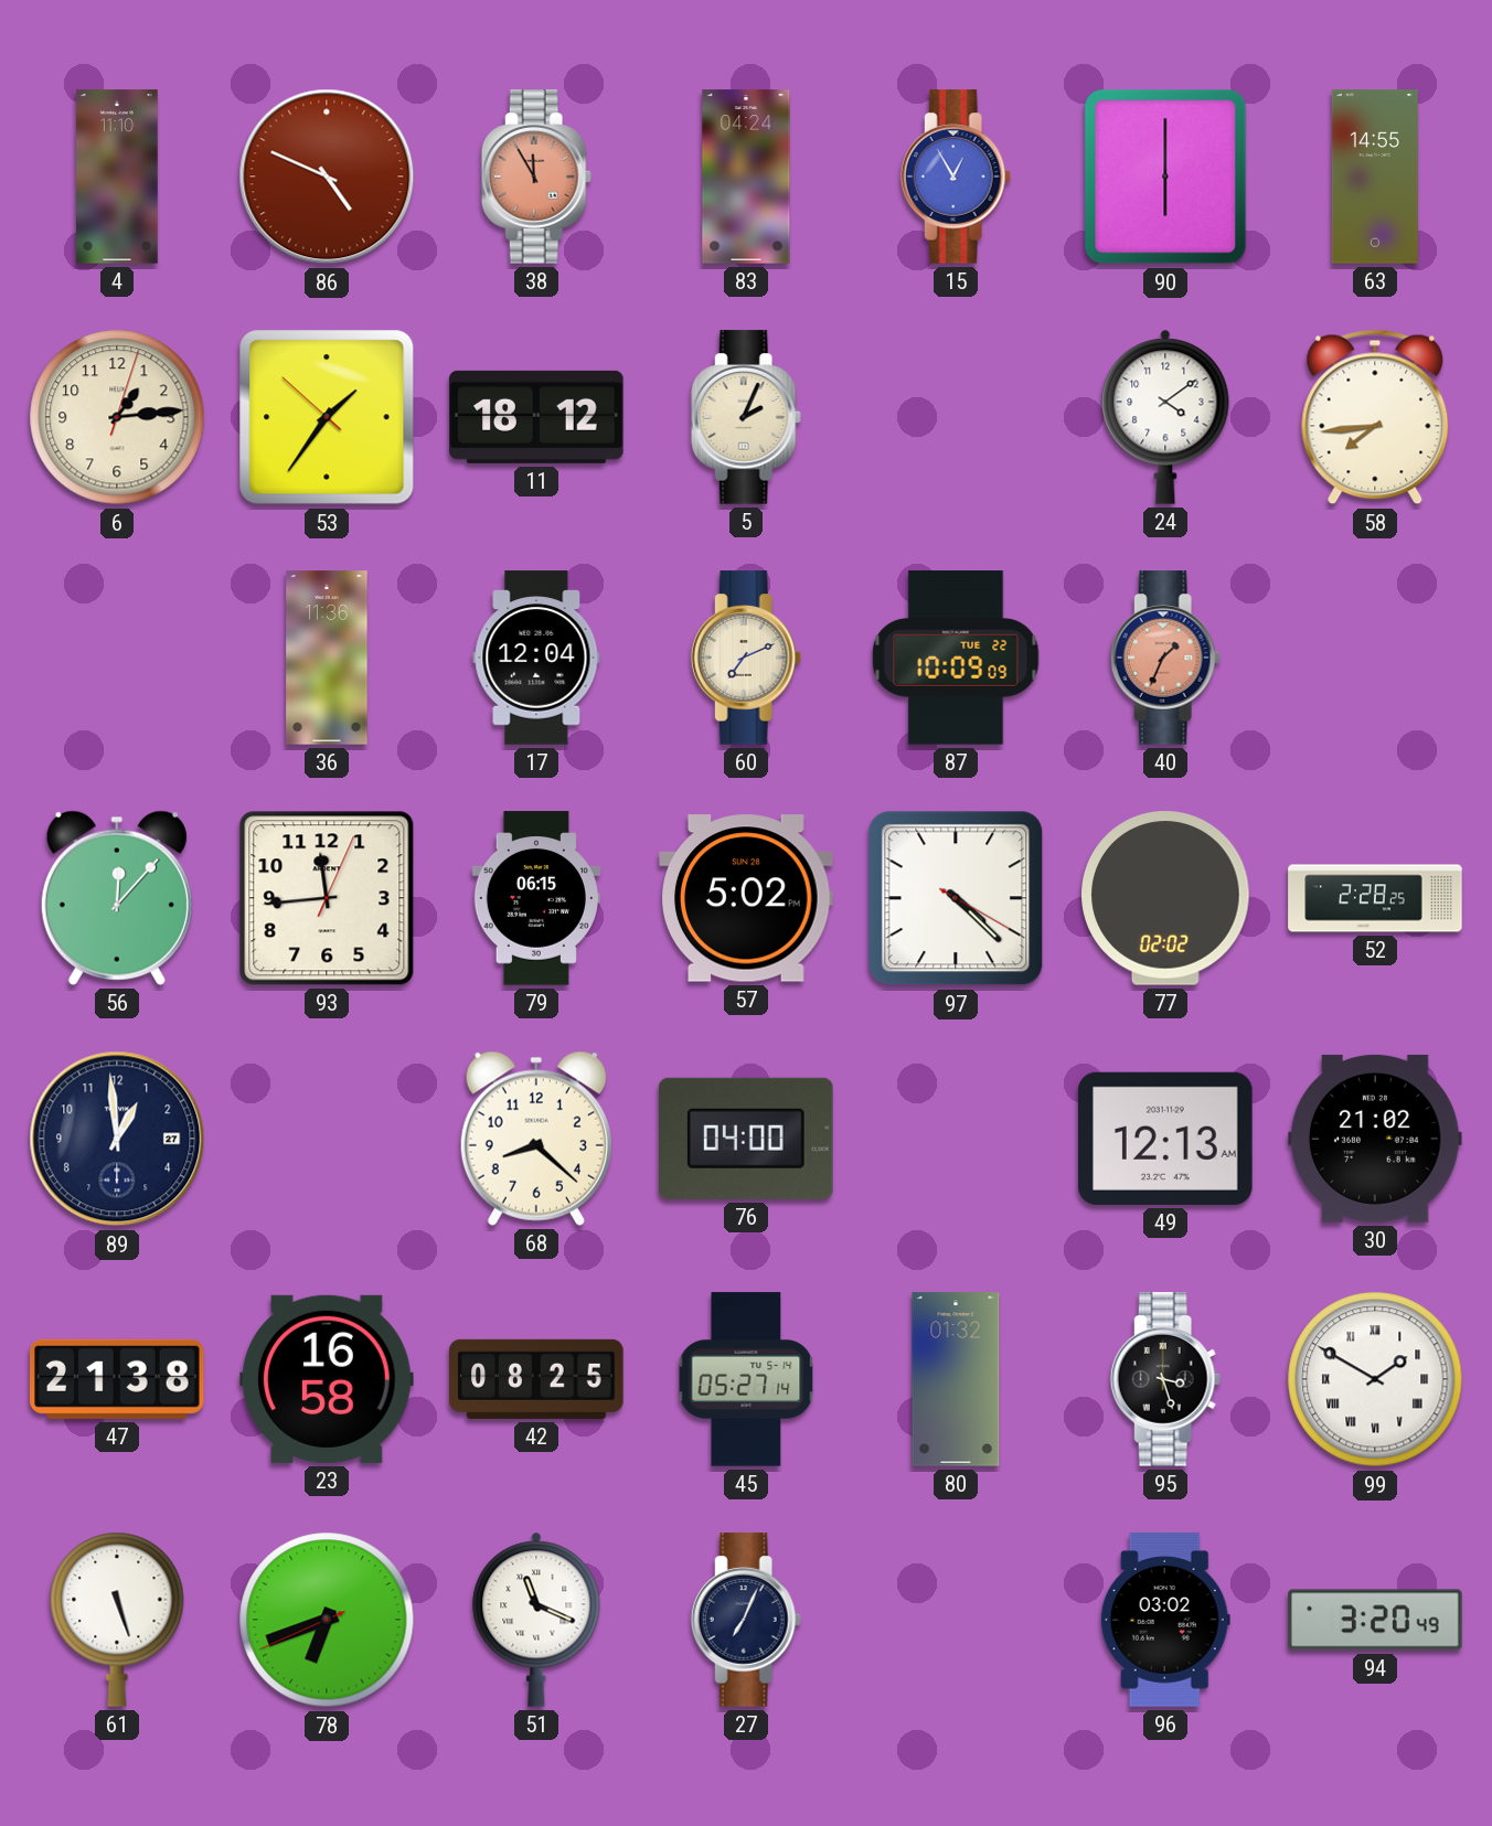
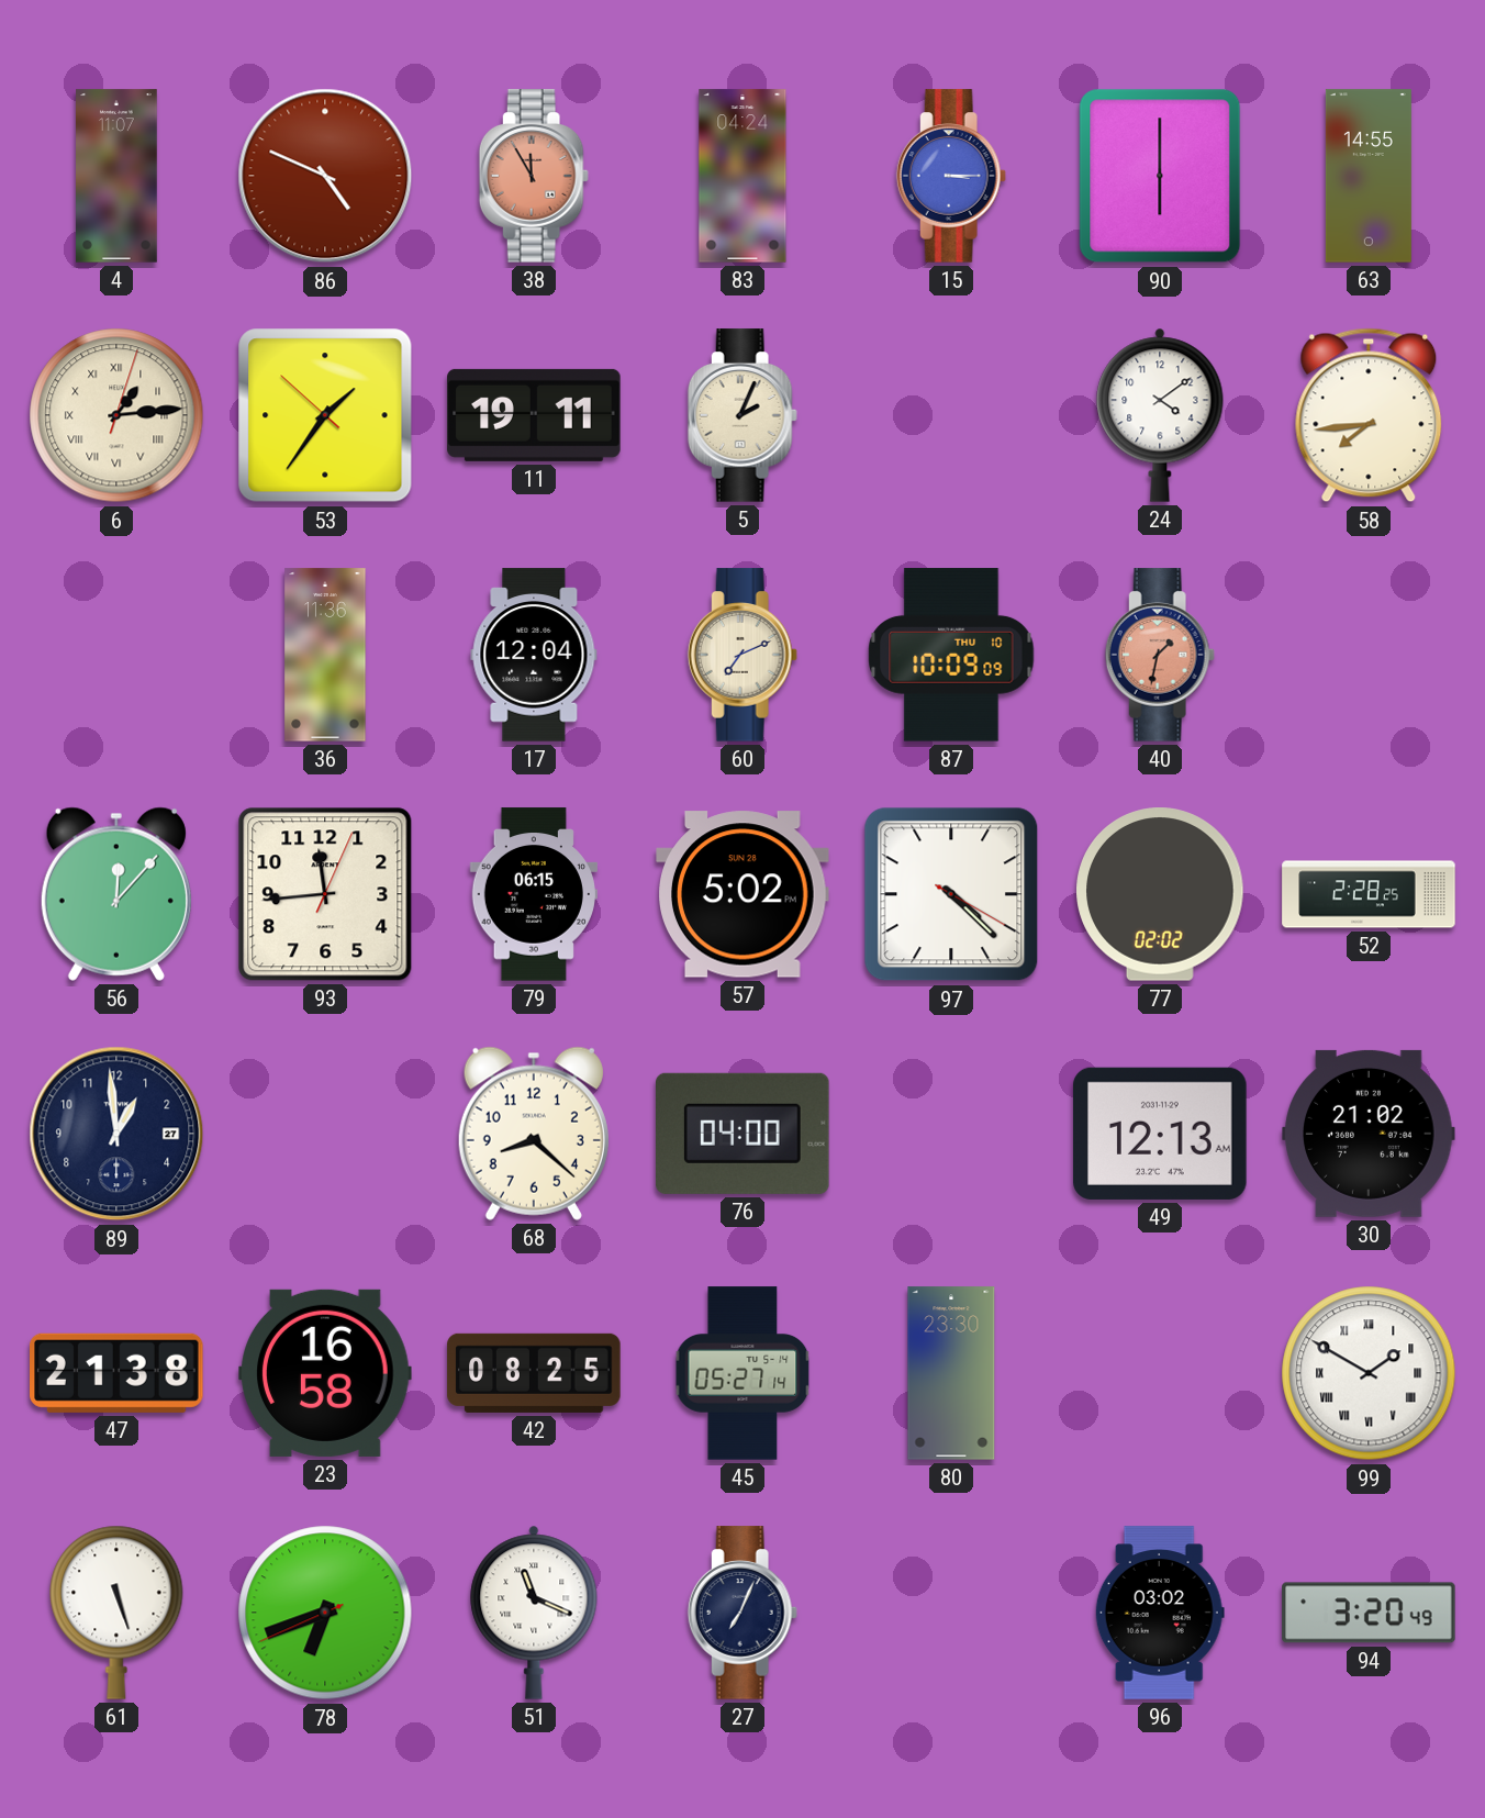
4: 11:10 -> 11:07
15: 12:55 -> 3:15
6 numerals: Arabic -> Roman
11: 18:12 -> 19:11
87 date: TUE 22 -> THU 10
40: 1:34 -> 1:32
80: 01:32 -> 23:30
95: 3:27 -> none
